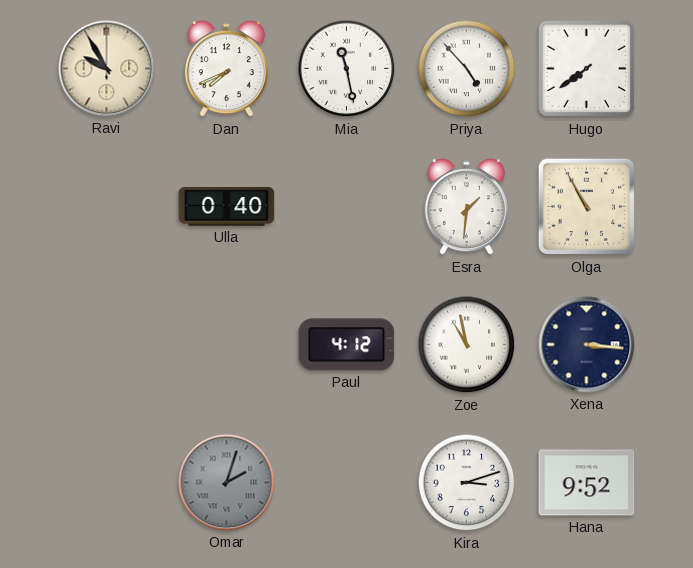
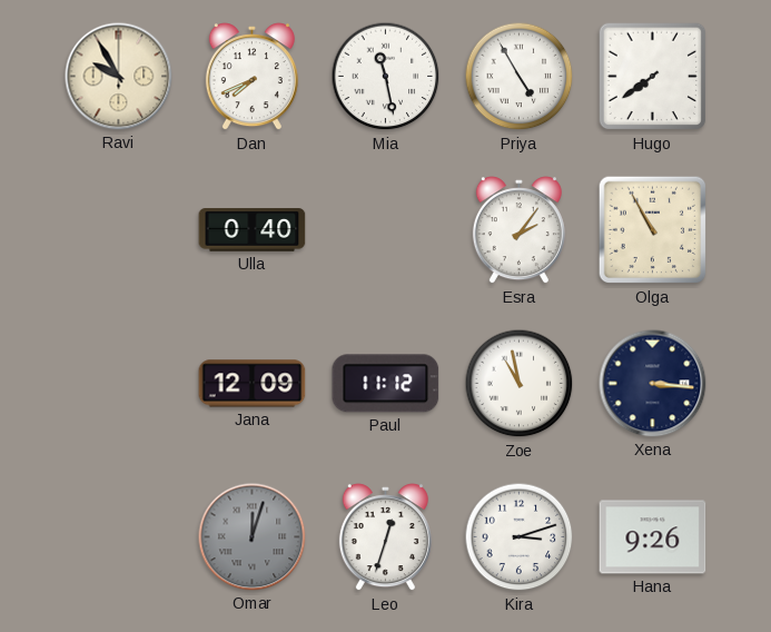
Priya: 4:53 -> 4:55
Esra: 1:31 -> 2:06
Jana: none -> 12:09
Paul: 4:12 -> 11:12
Omar: 2:03 -> 12:03
Leo: none -> 12:33
Hana: 9:52 -> 9:26
